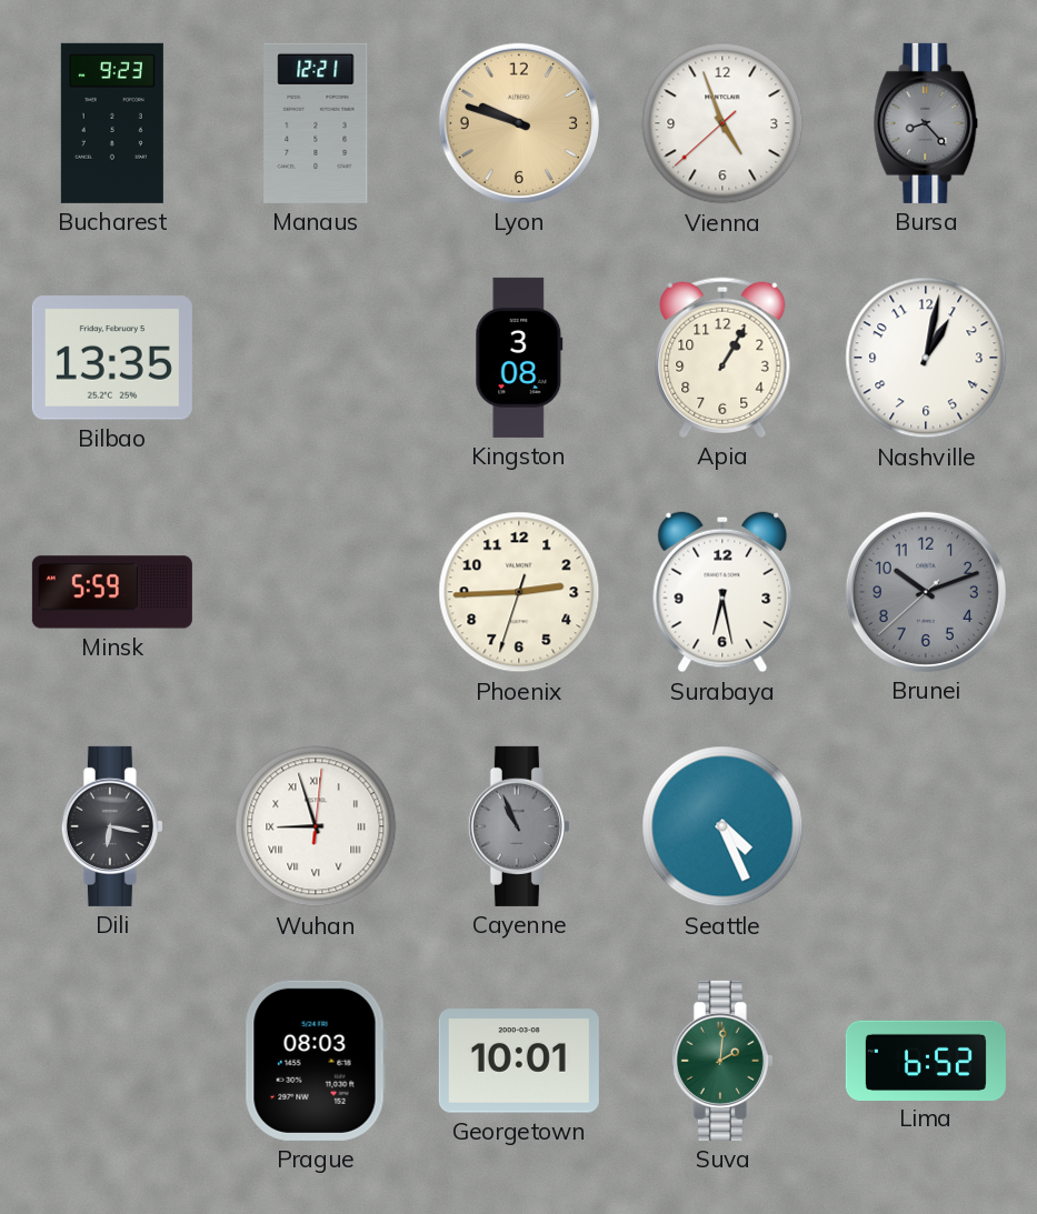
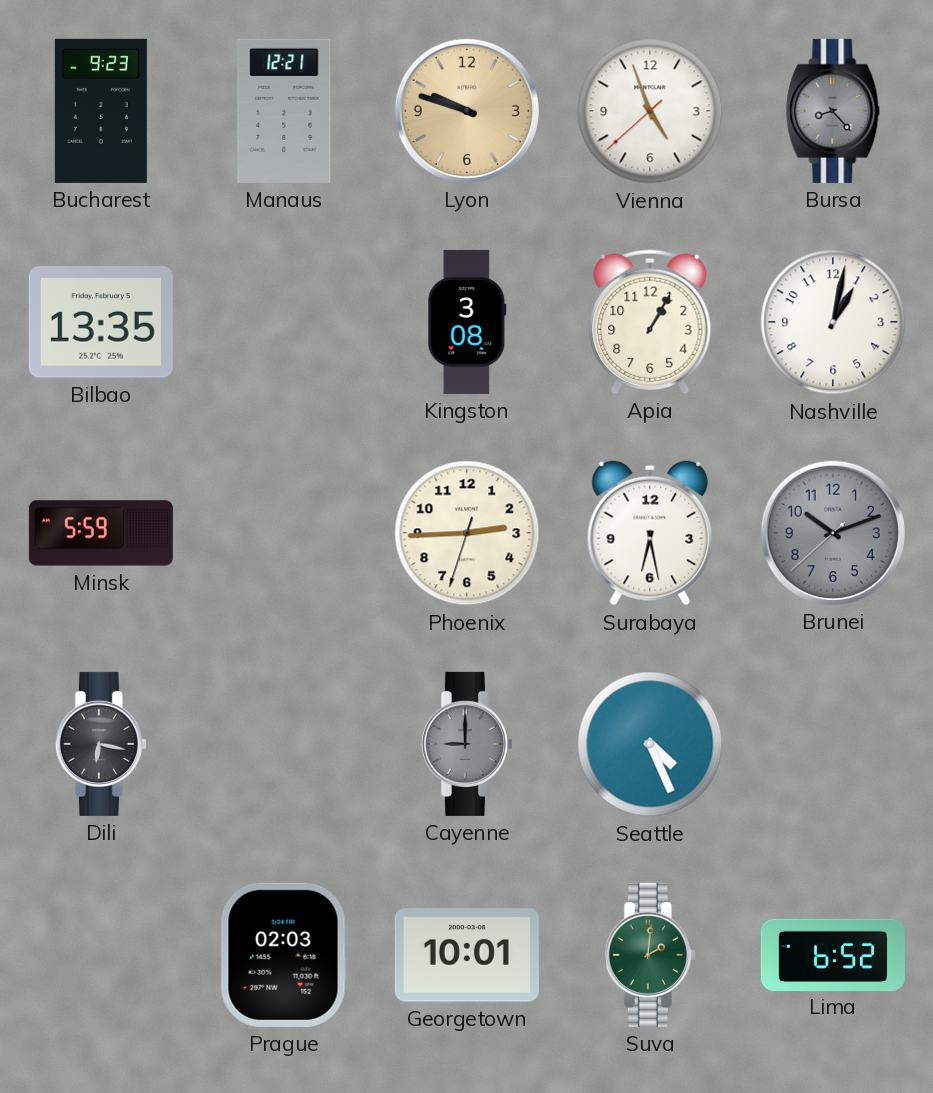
Wuhan: 8:57 -> none
Cayenne: 10:56 -> 9:00
Prague: 08:03 -> 02:03
